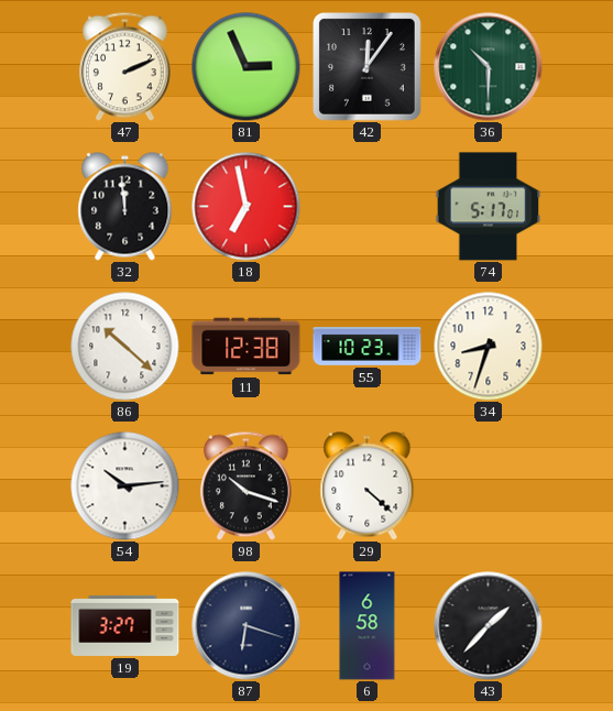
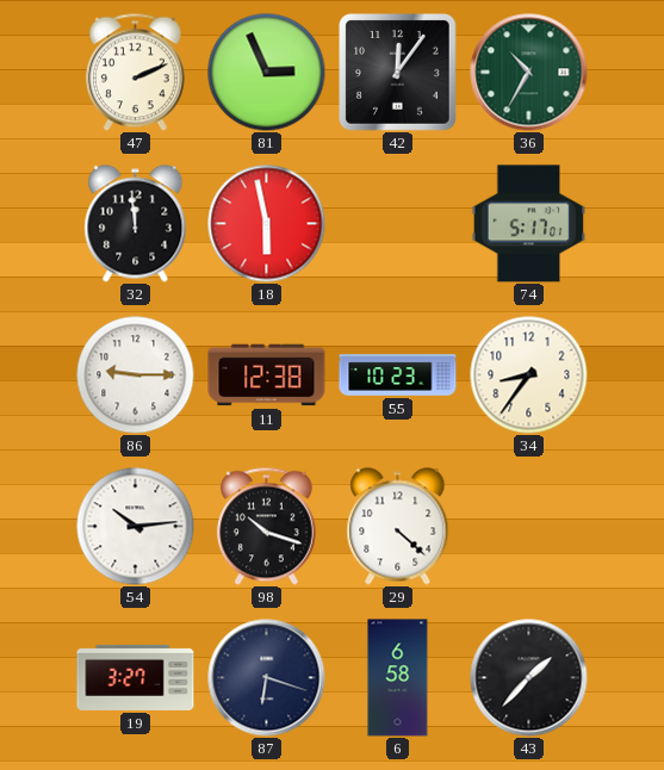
36: 10:30 -> 10:35
18: 6:58 -> 5:58
86: 10:22 -> 9:15
34: 8:33 -> 8:36
